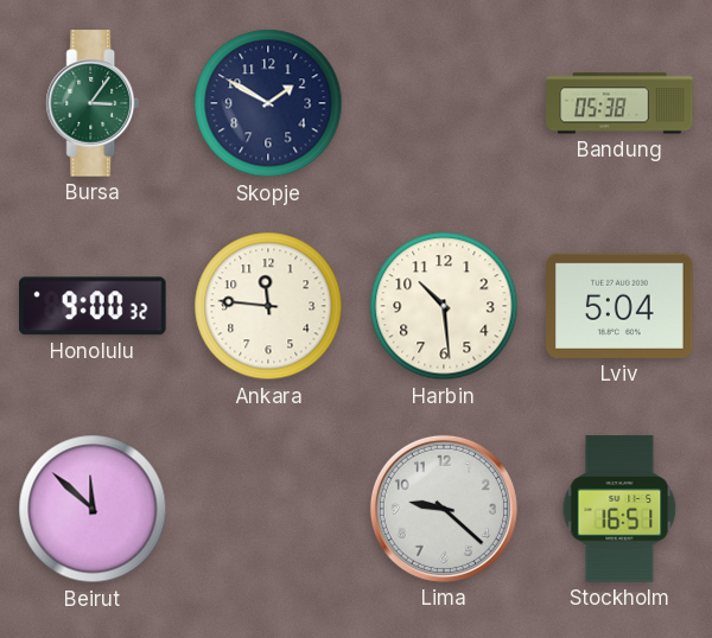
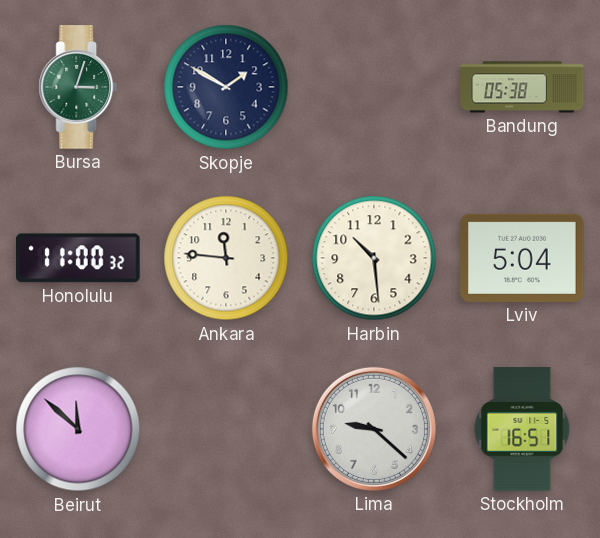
Bursa: 3:06 -> 3:03
Honolulu: 9:00 -> 11:00
